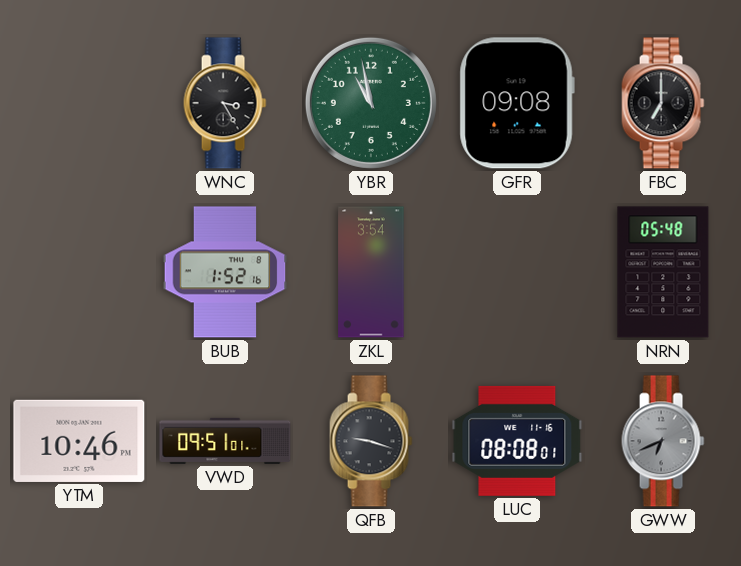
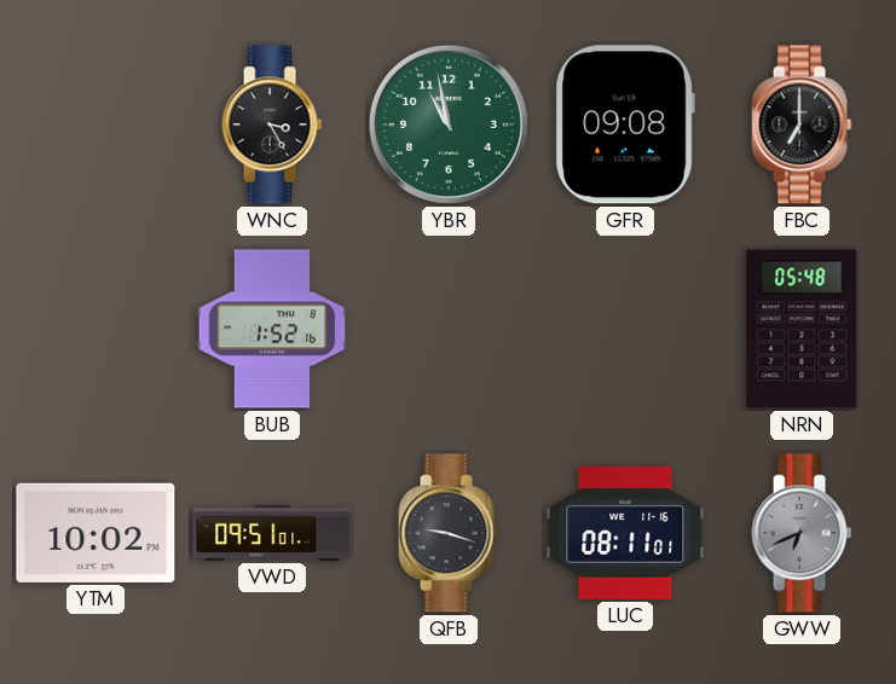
ZKL: 3:54 -> none
YTM: 10:46 -> 10:02
LUC: 08:08 -> 08:11
